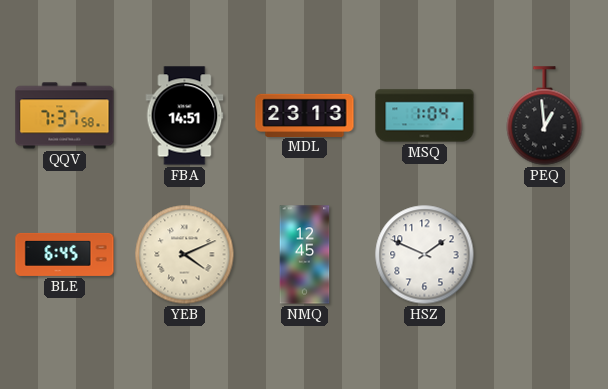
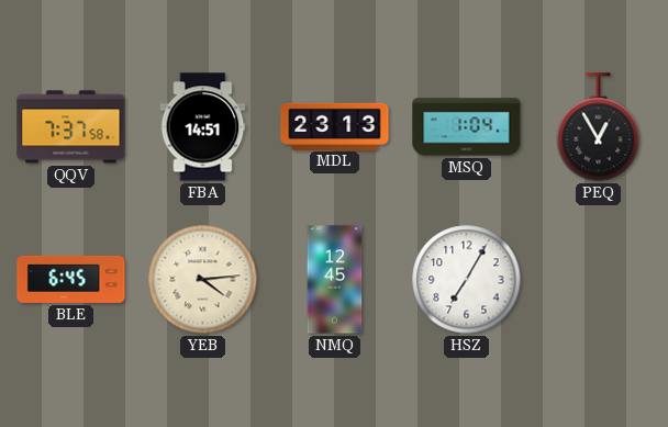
PEQ: 12:59 -> 12:55
YEB: 4:11 -> 4:14
HSZ: 1:49 -> 7:05
